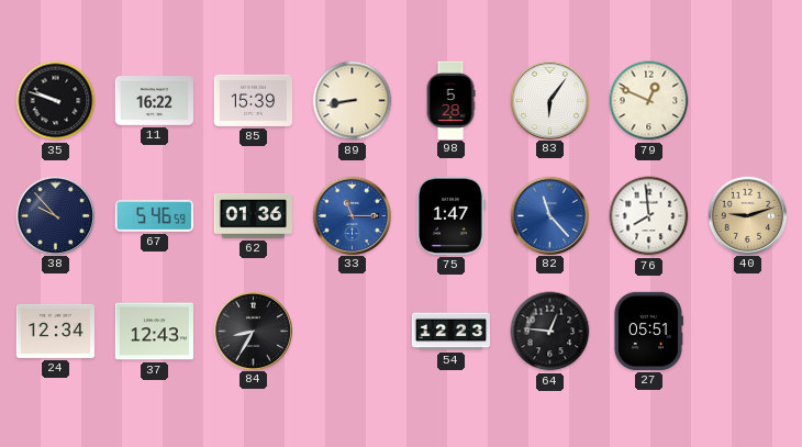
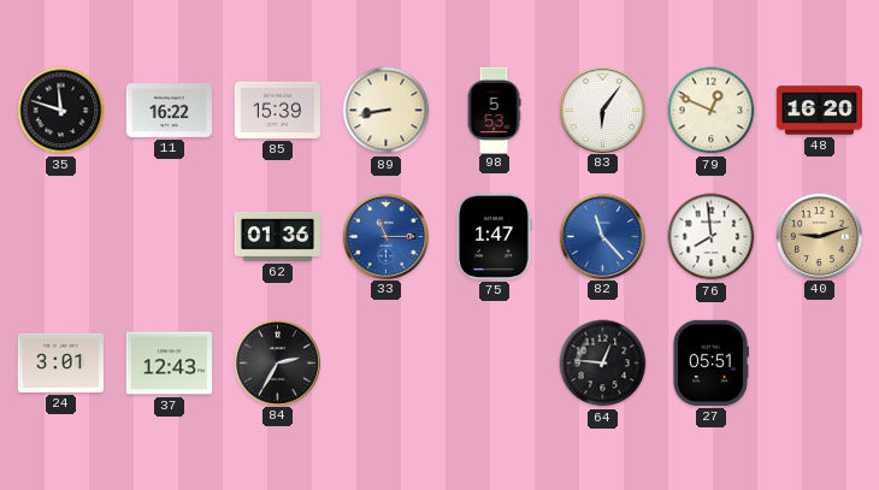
35: 9:48 -> 11:48
98: 5:28 -> 5:53
48: none -> 16:20
38: 9:53 -> none
67: 5:46 -> none
24: 12:34 -> 3:01
84: 8:35 -> 2:35
54: 12:23 -> none
